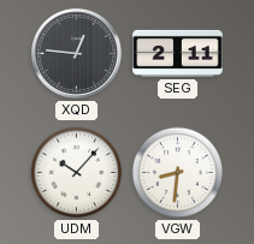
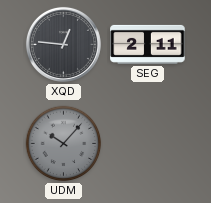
UDM dial: white -> grey
VGW: 8:31 -> none
